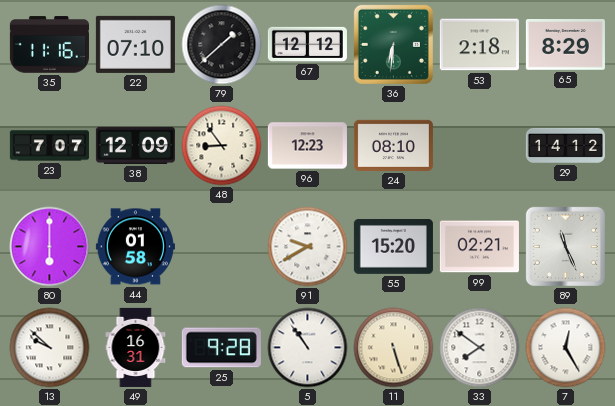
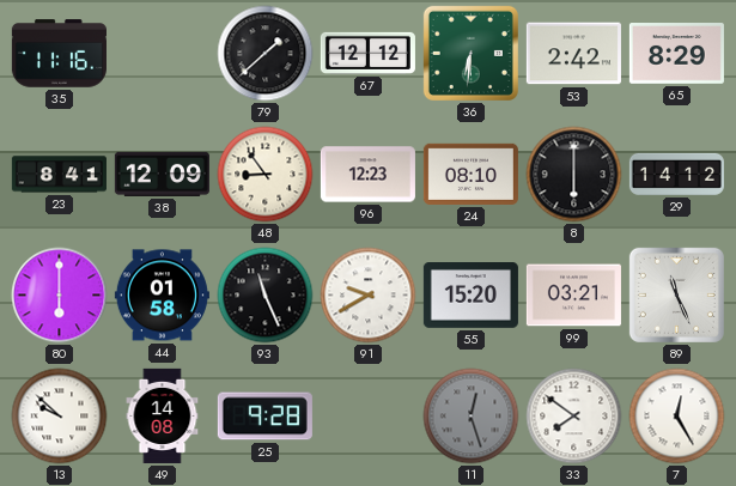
22: 07:10 -> none
53: 2:18 -> 2:42
23: 7:07 -> 8:41
8: none -> 6:00
93: none -> 11:26
99: 02:21 -> 03:21
49: 16:31 -> 14:08
5: 10:54 -> none
11: 5:27 -> 12:27
11 dial: cream -> grey
